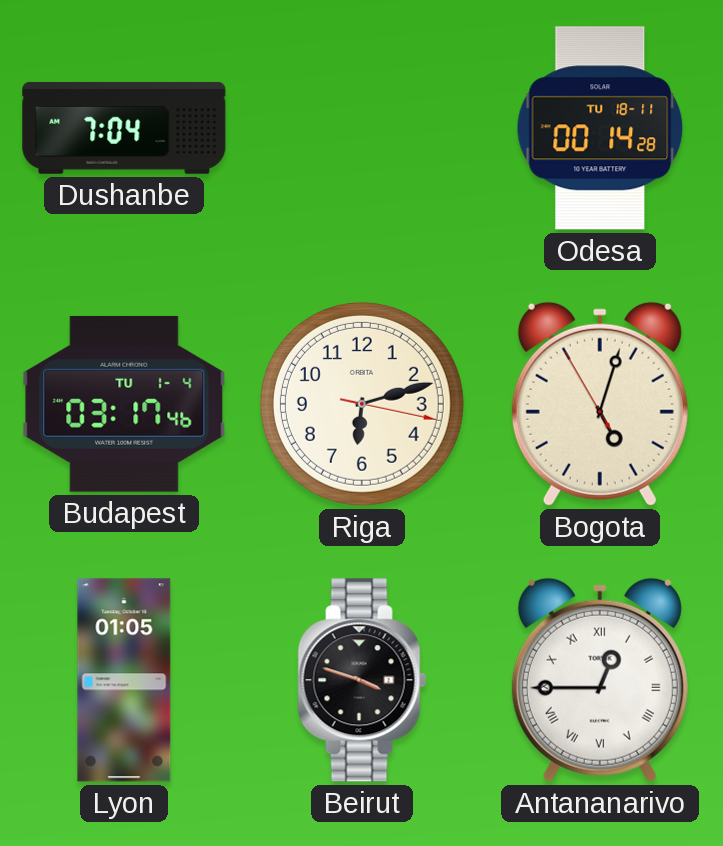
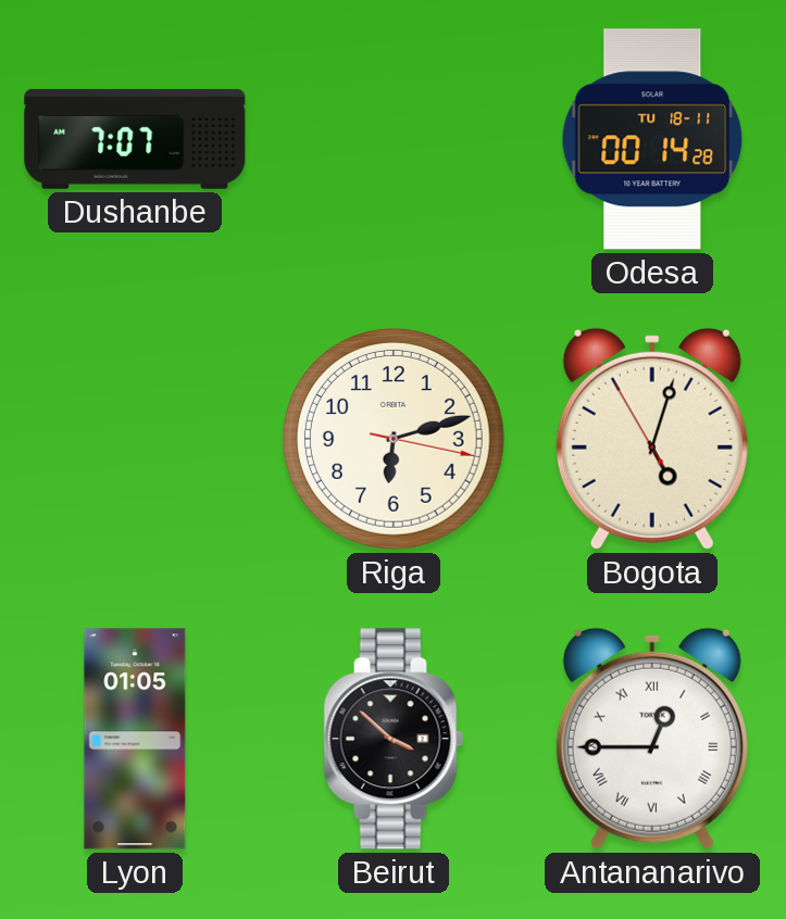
Dushanbe: 7:04 -> 7:07
Budapest: 03:17 -> none
Beirut: 3:48 -> 3:52
